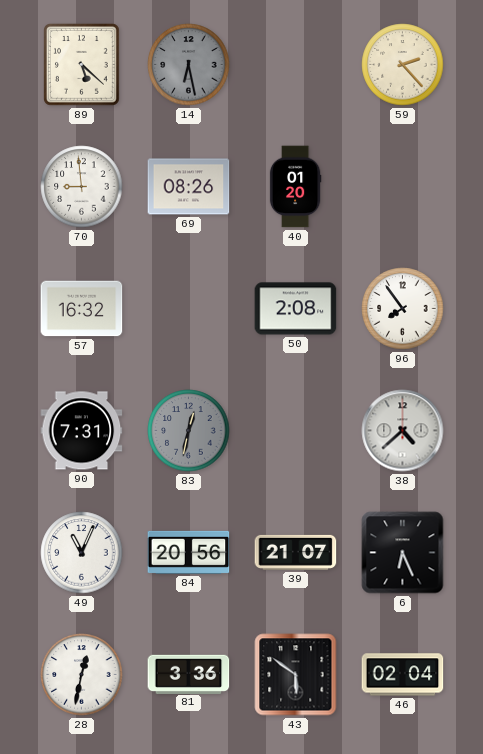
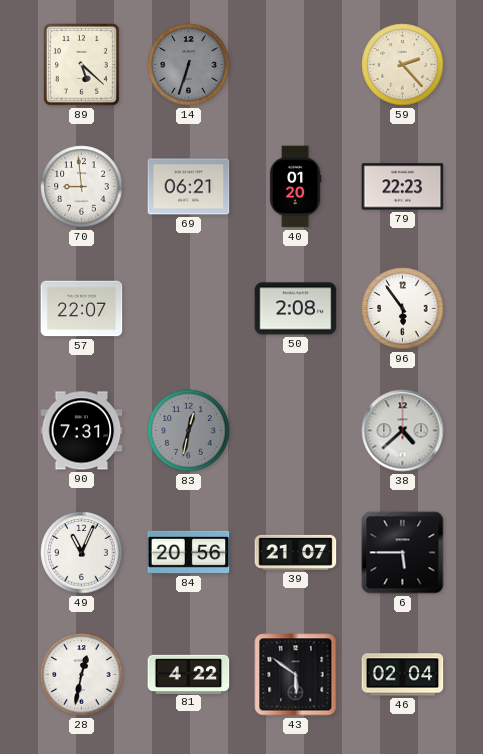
14: 6:28 -> 6:33
69: 08:26 -> 06:21
79: none -> 22:23
57: 16:32 -> 22:07
96: 7:54 -> 5:54
6: 6:26 -> 5:45
81: 3:36 -> 4:22
